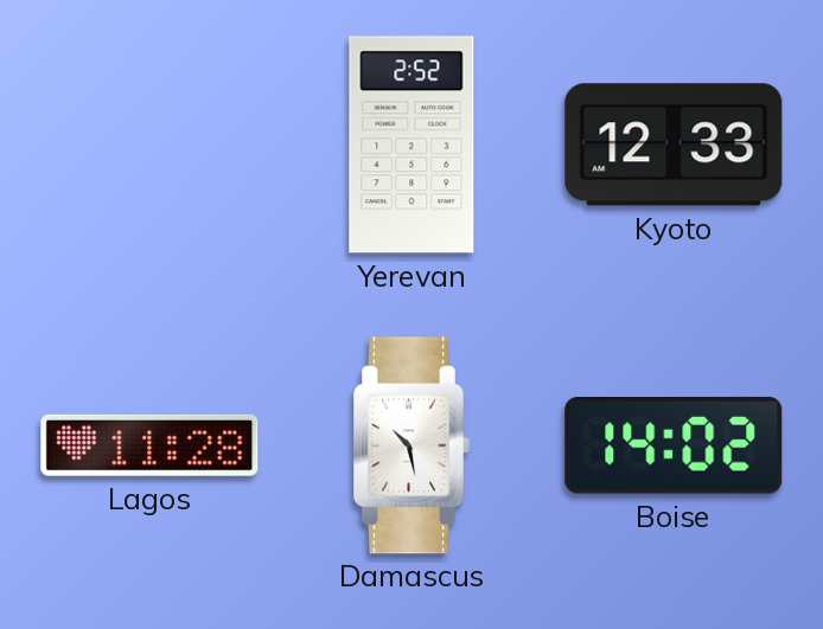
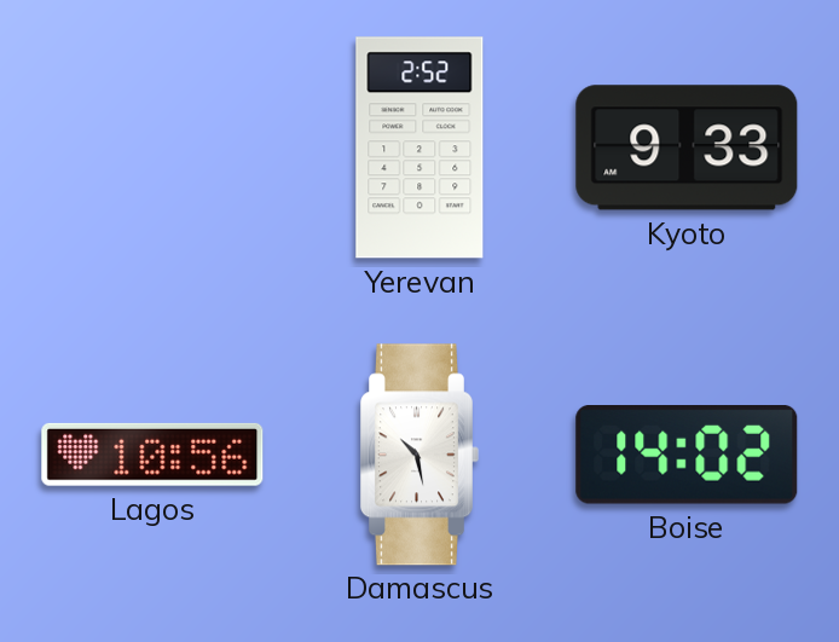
Kyoto: 12:33 -> 9:33
Lagos: 11:28 -> 10:56
